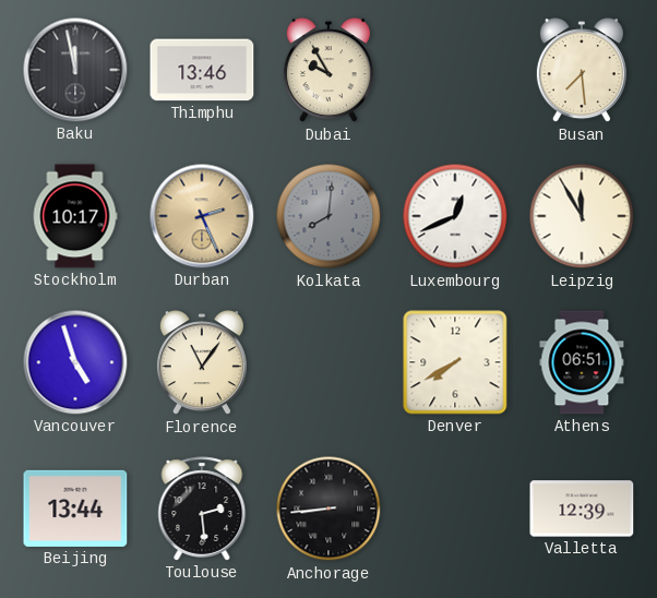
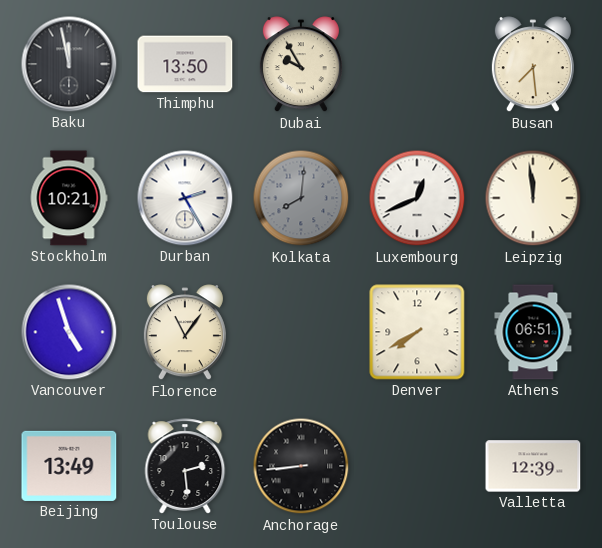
Thimphu: 13:46 -> 13:50
Stockholm: 10:17 -> 10:21
Durban: 2:26 -> 2:25
Durban dial: champagne -> white
Leipzig: 11:55 -> 11:59
Beijing: 13:44 -> 13:49
